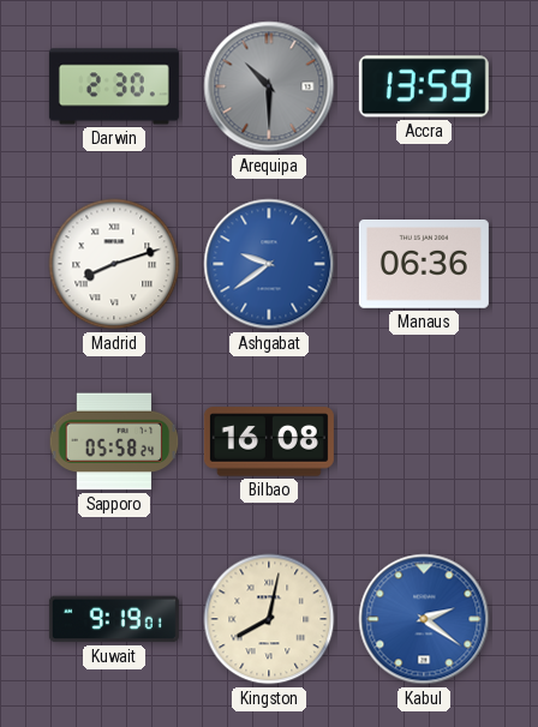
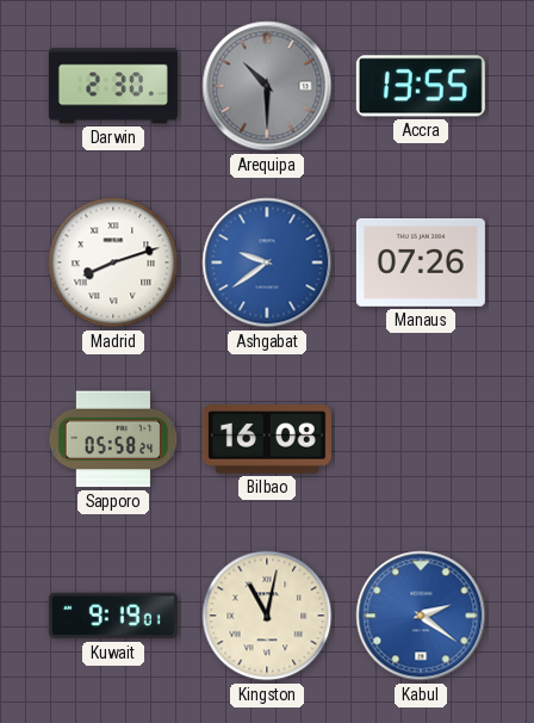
Accra: 13:59 -> 13:55
Manaus: 06:36 -> 07:26
Kingston: 8:02 -> 11:02
